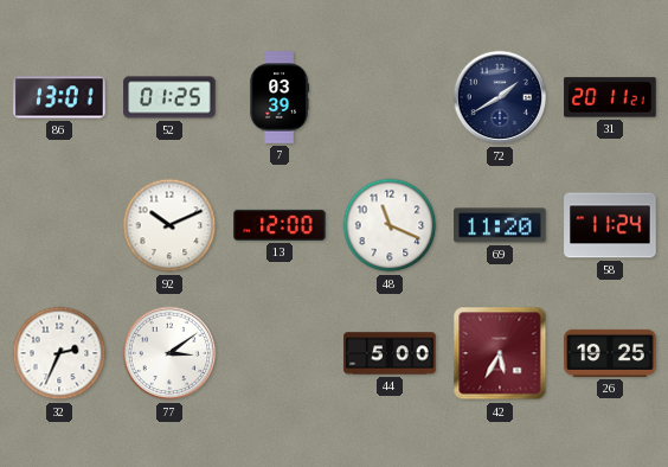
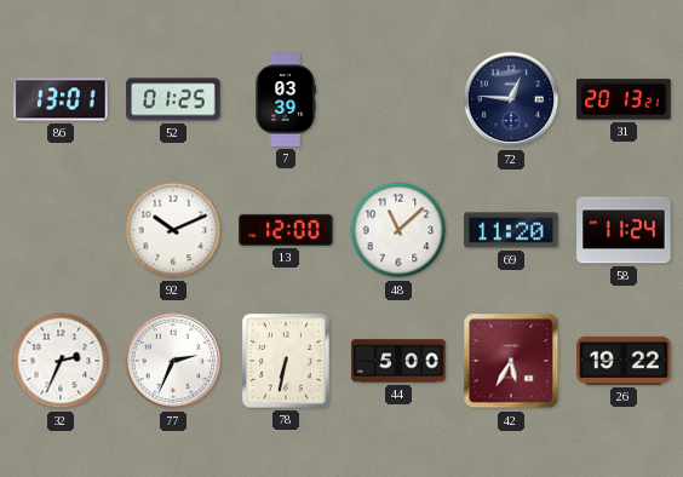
72: 1:40 -> 12:46
31: 20:11 -> 20:13
48: 11:19 -> 11:08
77: 3:09 -> 2:34
78: none -> 6:32
26: 19:25 -> 19:22
